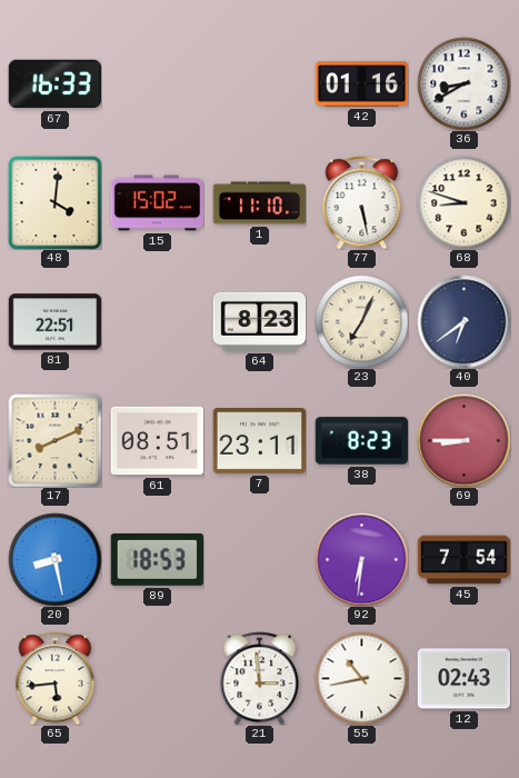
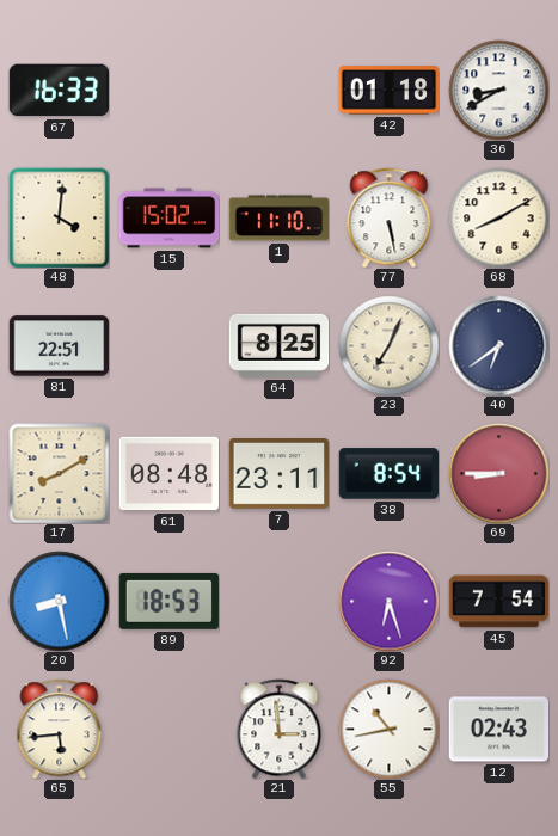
42: 01:16 -> 01:18
68: 8:48 -> 8:10
64: 8:23 -> 8:25
17: 8:11 -> 8:10
61: 08:51 -> 08:48
38: 8:23 -> 8:54
92: 6:31 -> 6:27
